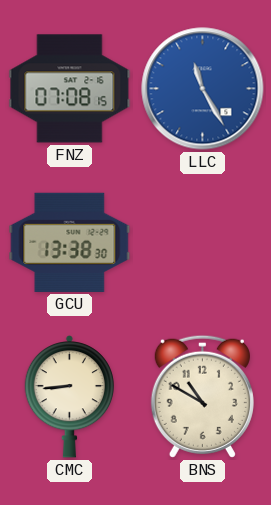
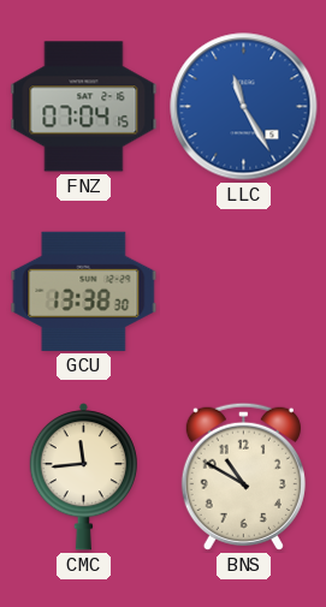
FNZ: 07:08 -> 07:04
CMC: 8:44 -> 11:44
